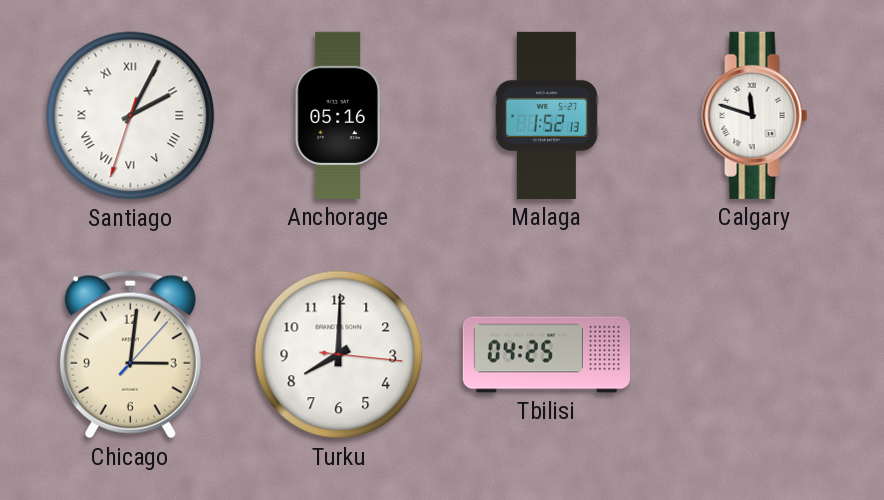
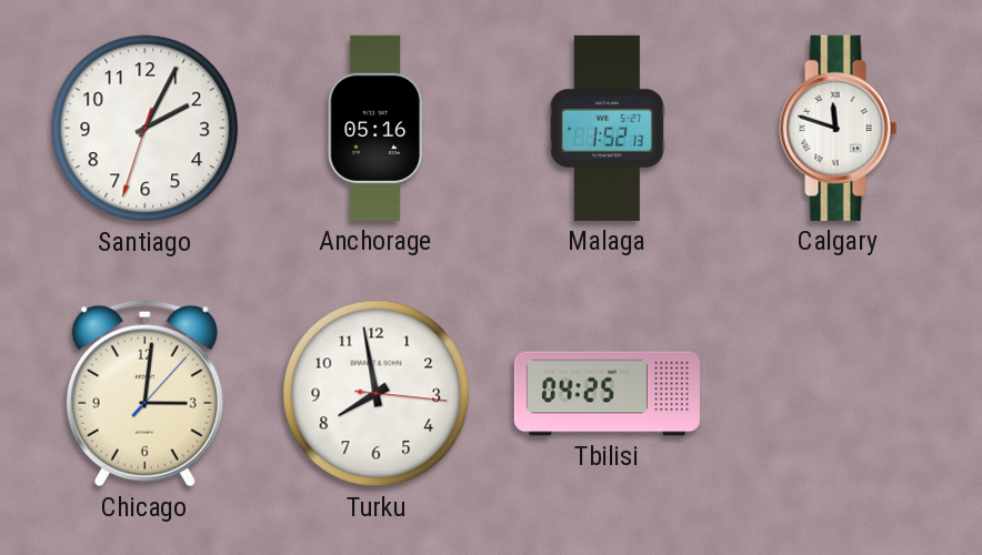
Santiago numerals: Roman -> Arabic
Turku: 8:00 -> 7:58
